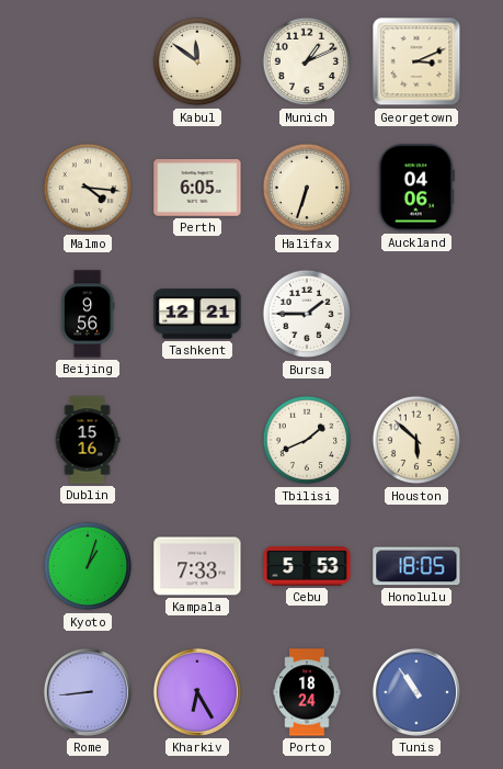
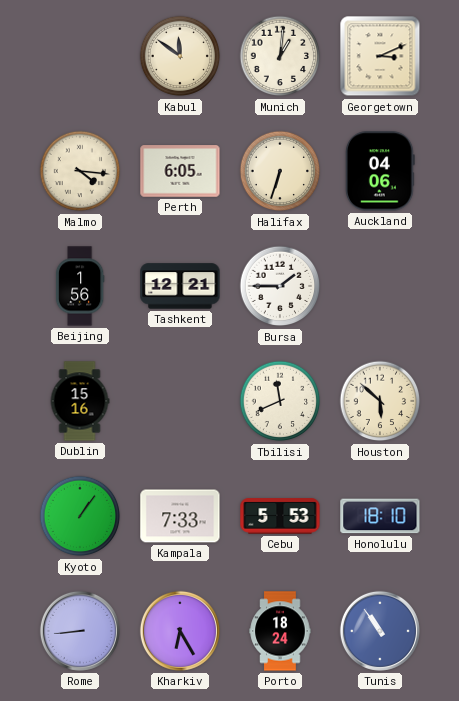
Munich: 1:11 -> 1:01
Beijing: 9:56 -> 1:56
Tbilisi: 1:41 -> 11:41
Kyoto: 1:03 -> 1:06
Honolulu: 18:05 -> 18:10
